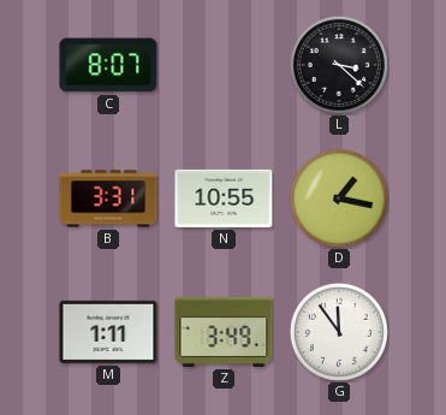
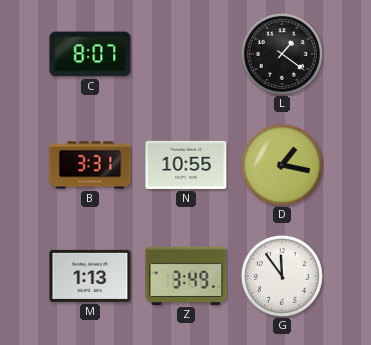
L: 3:22 -> 1:21
M: 1:11 -> 1:13
